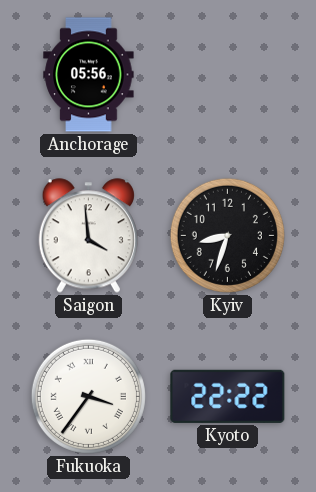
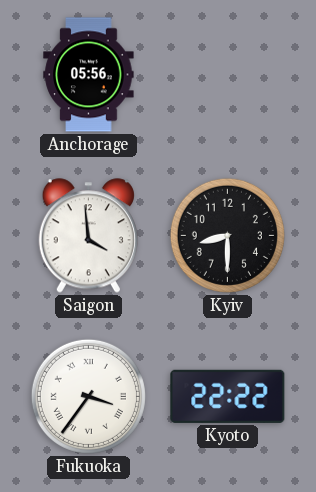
Kyiv: 8:33 -> 8:30
